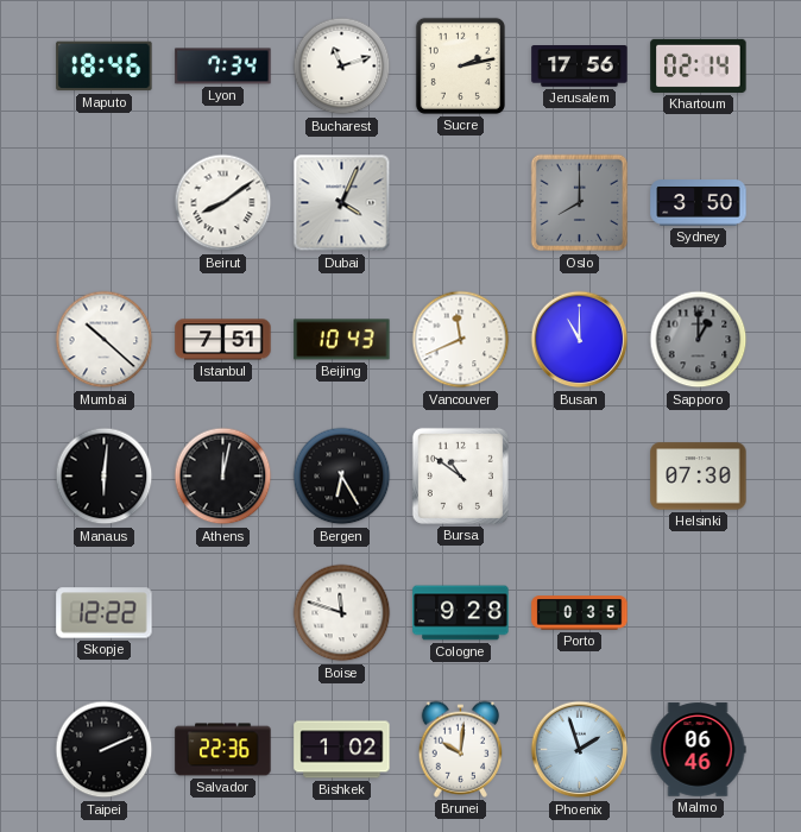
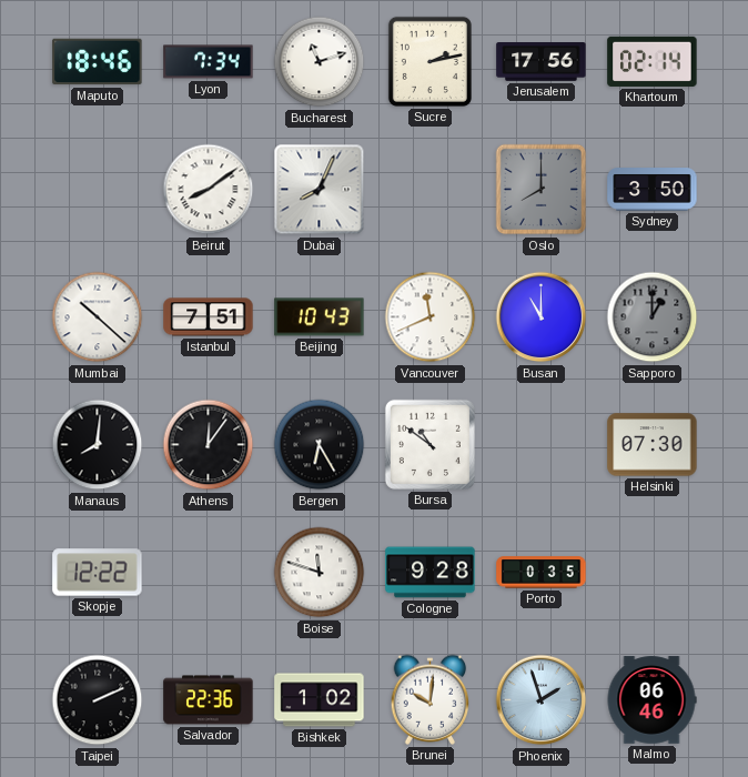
Dubai: 4:04 -> 8:04
Manaus: 6:01 -> 8:01
Athens: 12:02 -> 12:06
